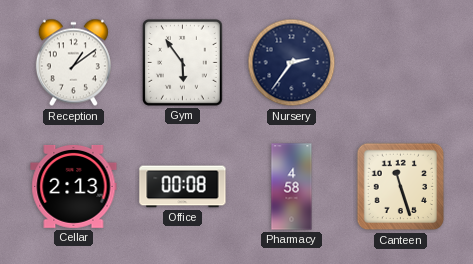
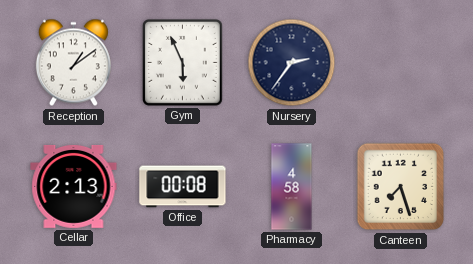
Gym: 5:54 -> 5:56
Canteen: 11:27 -> 7:27
